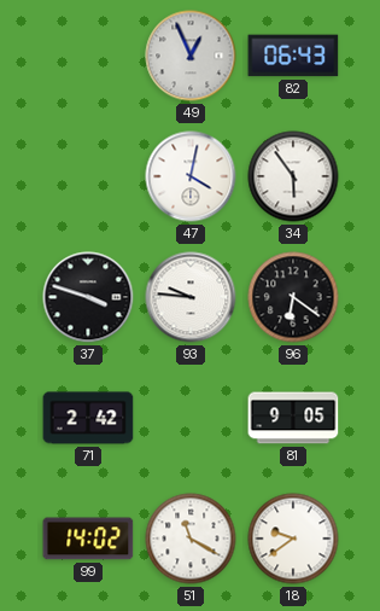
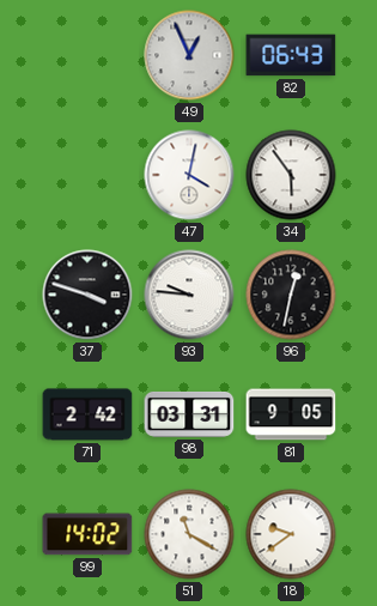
96: 6:21 -> 12:32
98: none -> 03:31
